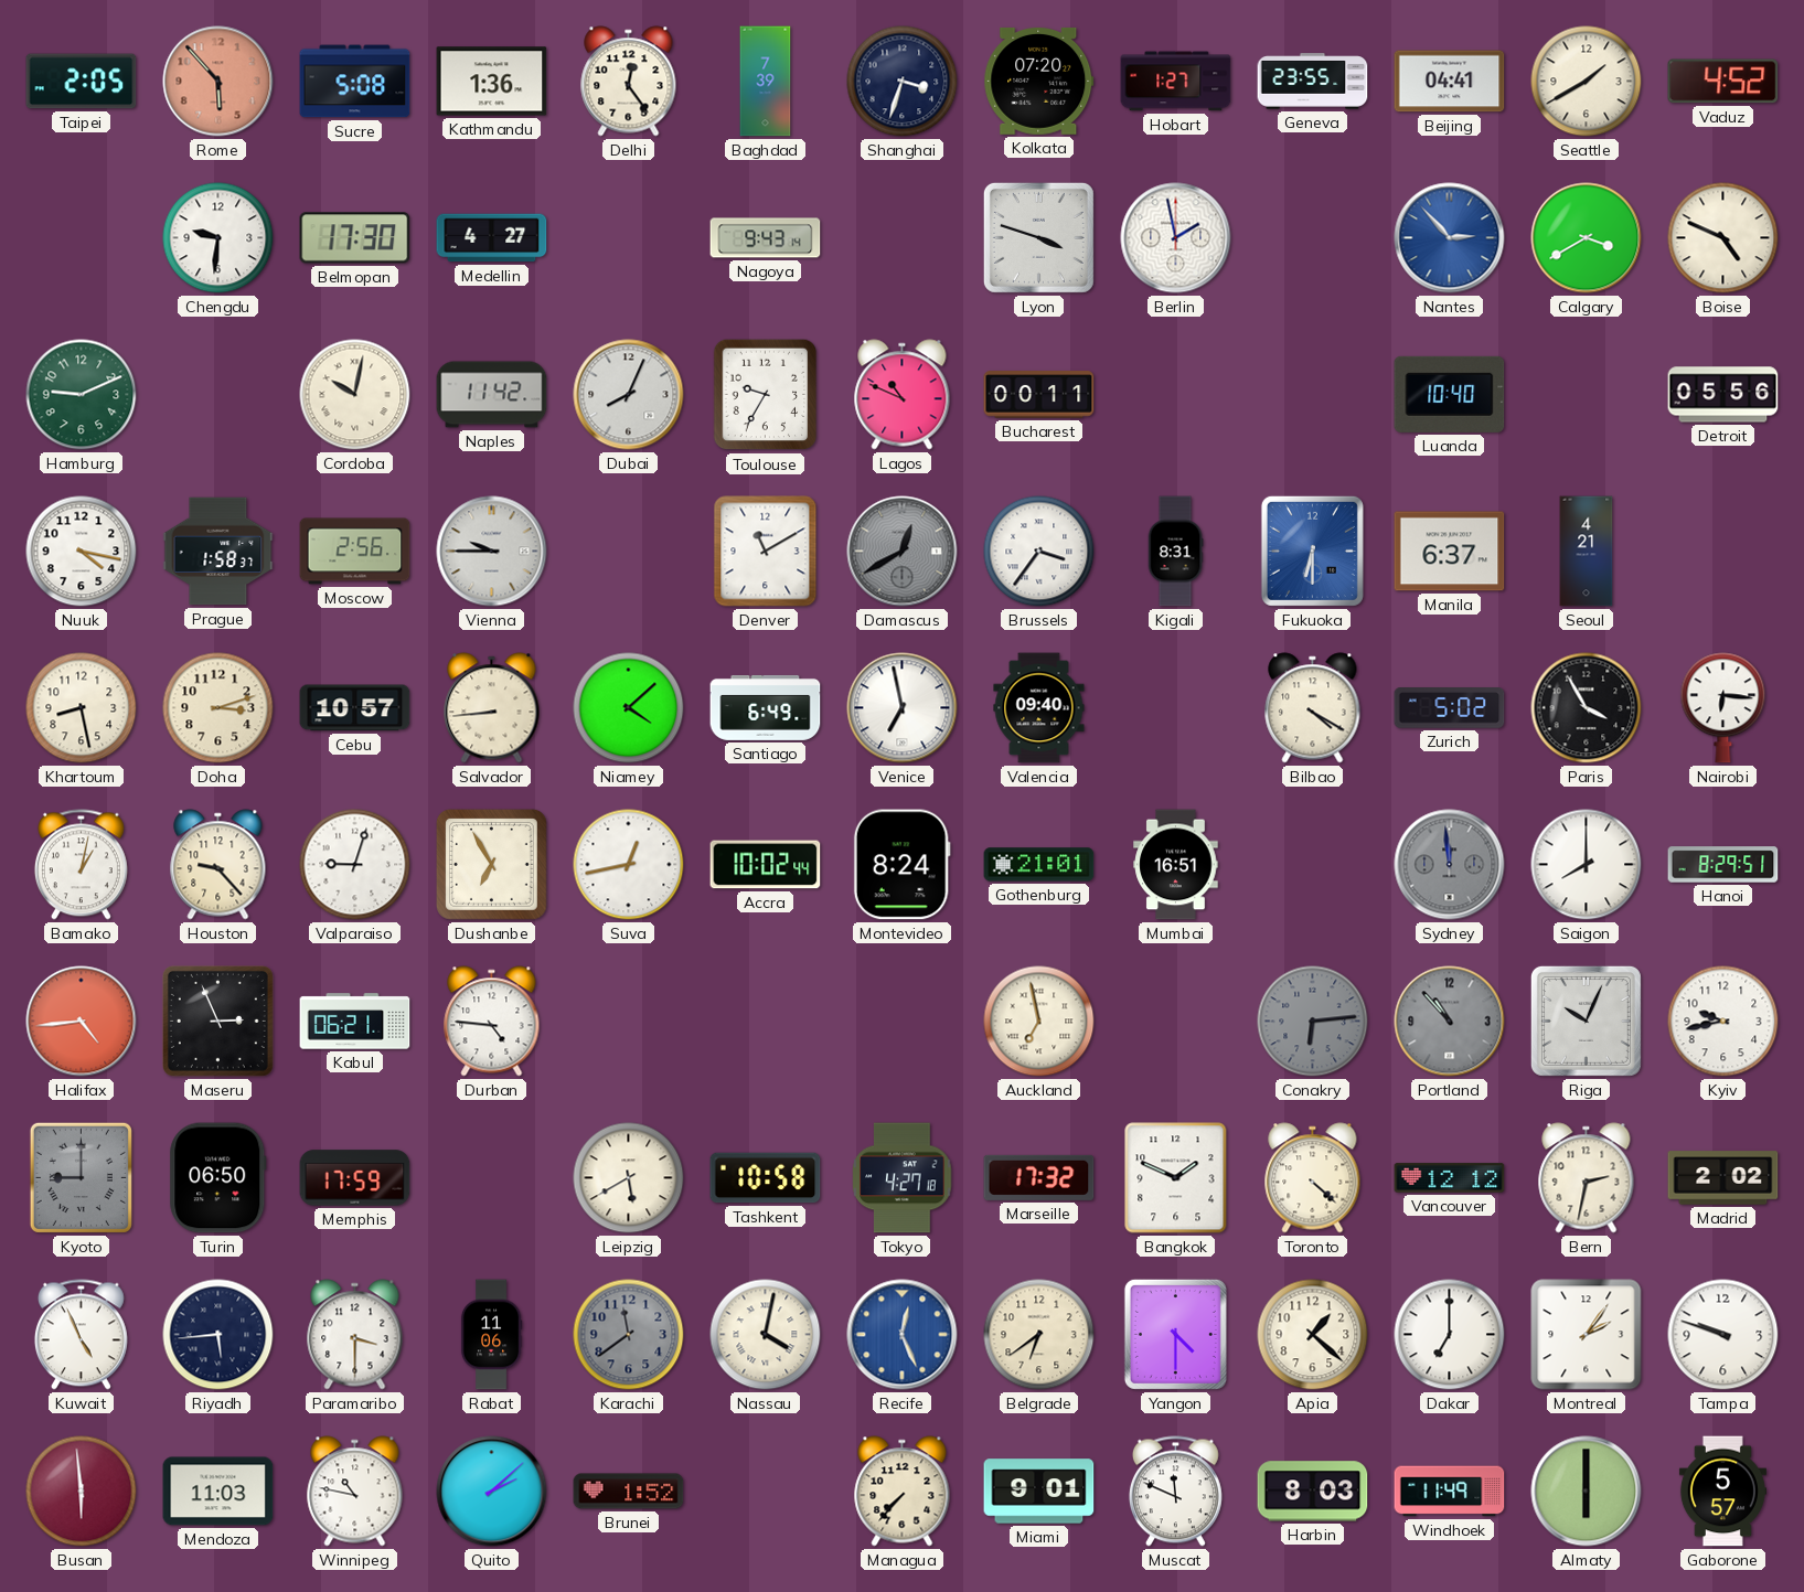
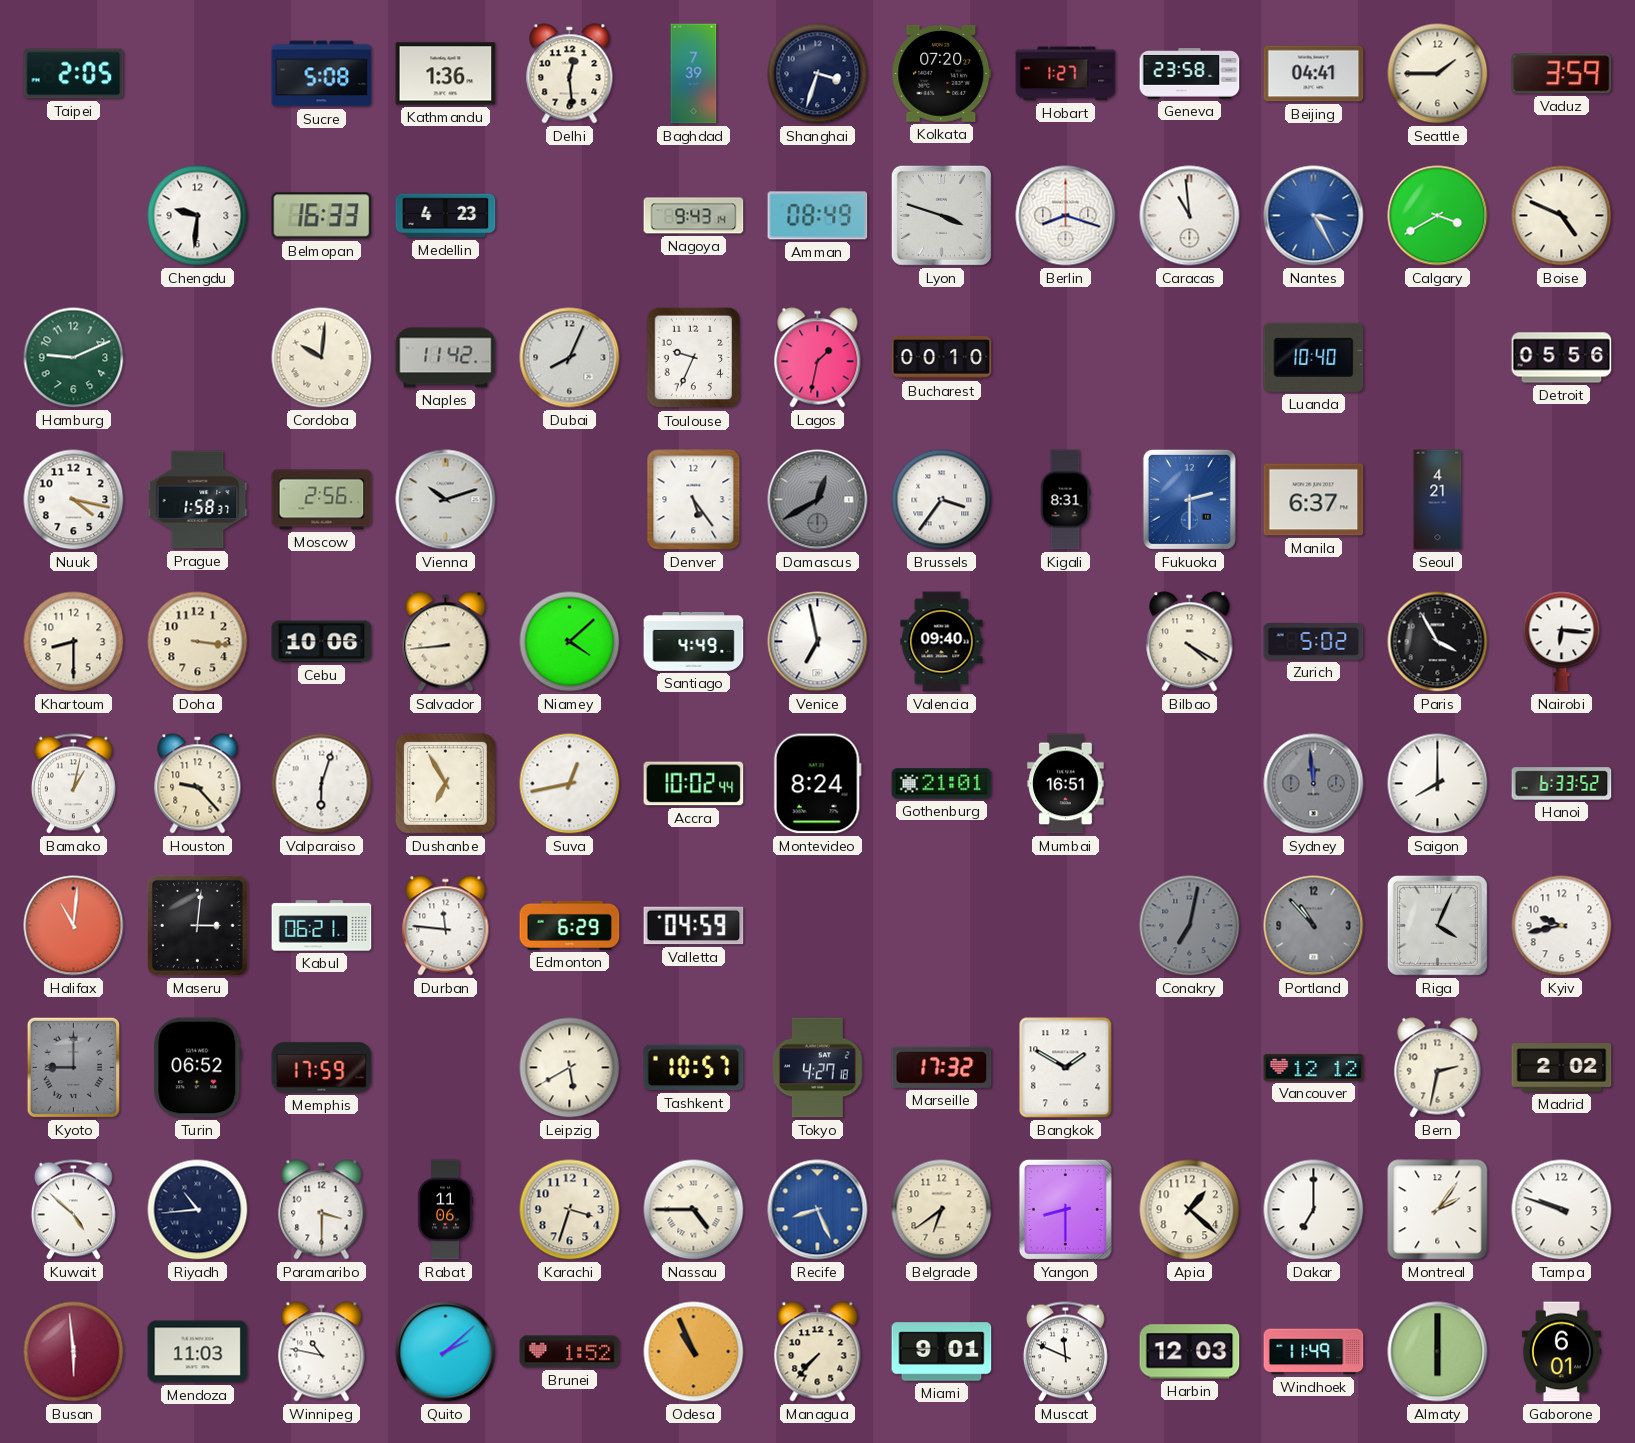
Rome: 5:53 -> none
Delhi: 12:24 -> 12:29
Geneva: 23:55 -> 23:58
Seattle: 1:40 -> 1:45
Vaduz: 4:52 -> 3:59
Belmopan: 17:30 -> 16:33
Medellin: 4:27 -> 4:23
Amman: none -> 08:49
Berlin: 1:58 -> 8:18
Caracas: none -> 10:59
Nantes: 2:53 -> 3:25
Cordoba: 10:02 -> 10:01
Toulouse: 9:35 -> 9:34
Lagos: 10:49 -> 1:32
Bucharest: 00:11 -> 00:10
Vienna: 9:45 -> 10:12
Denver: 11:10 -> 5:24
Fukuoka: 6:30 -> 2:30
Khartoum: 8:28 -> 8:30
Doha: 3:12 -> 3:16
Cebu: 10:57 -> 10:06
Santiago: 6:49 -> 4:49
Valparaiso: 9:03 -> 6:03
Hanoi: 8:29 -> 6:33
Halifax: 4:44 -> 11:01
Maseru: 2:56 -> 3:01
Durban: 4:46 -> 11:46
Edmonton: none -> 6:29
Valletta: none -> 04:59
Auckland: 6:58 -> none
Conakry: 6:14 -> 7:02
Riga: 10:04 -> 4:04
Turin: 06:50 -> 06:52
Tashkent: 10:58 -> 10:57
Bangkok: 1:49 -> 1:50
Toronto: 4:22 -> none
Kuwait: 4:56 -> 4:52
Riyadh: 5:44 -> 10:44
Karachi: 11:39 -> 3:33
Karachi dial: grey -> cream
Nassau: 4:02 -> 4:45
Recife: 12:26 -> 8:26
Yangon: 4:30 -> 8:30
Odesa: none -> 10:56
Harbin: 8:03 -> 12:03
Gaborone: 5:57 -> 6:01
